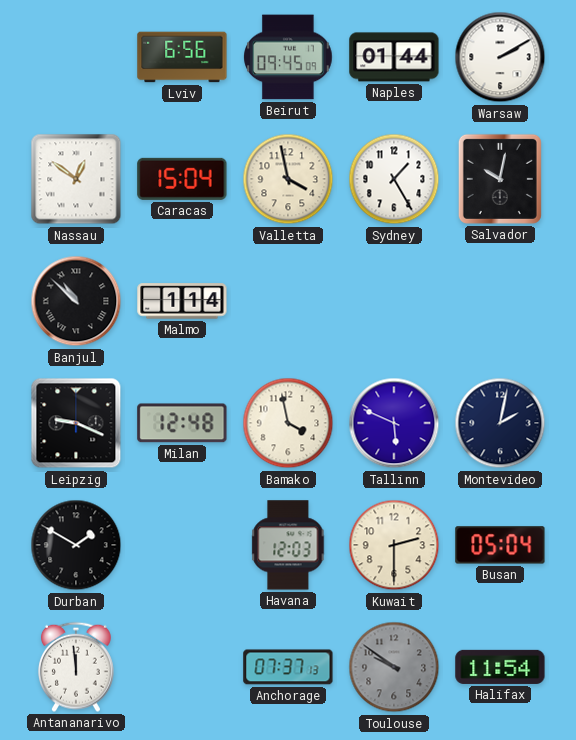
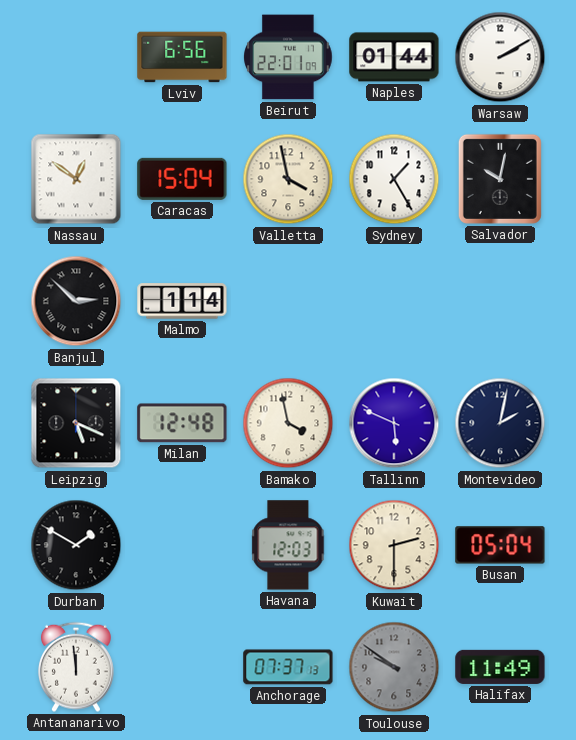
Beirut: 09:45 -> 22:01
Banjul: 10:52 -> 2:52
Leipzig: 9:19 -> 5:19
Halifax: 11:54 -> 11:49
